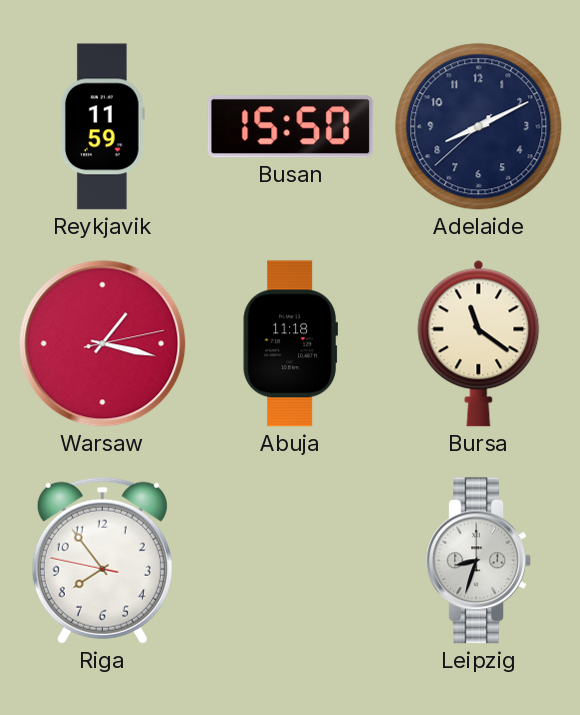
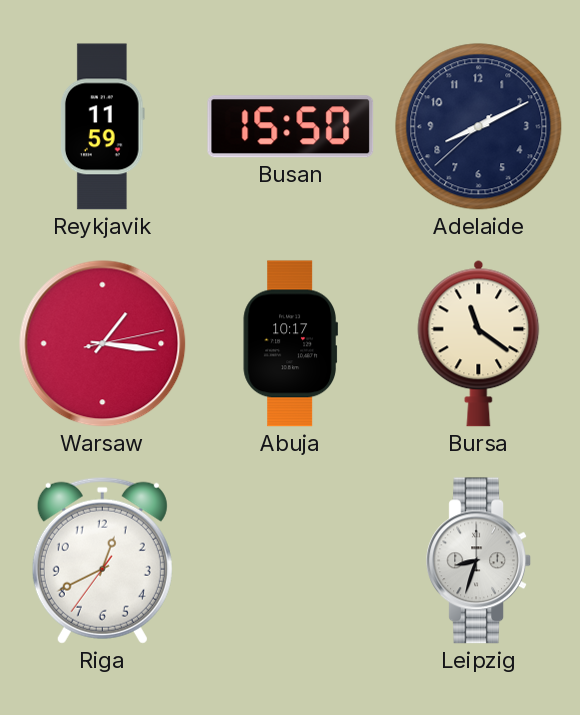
Warsaw: 1:17 -> 1:16
Abuja: 11:18 -> 10:17
Riga: 7:53 -> 12:40
